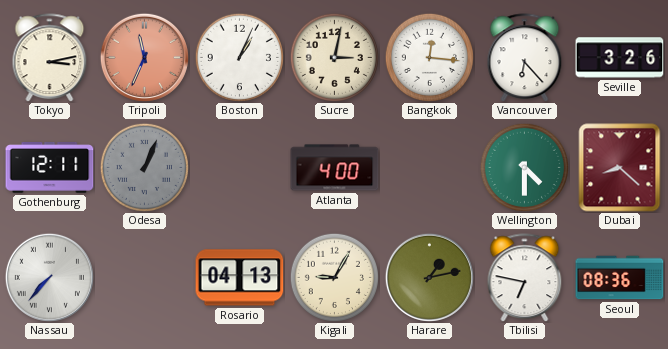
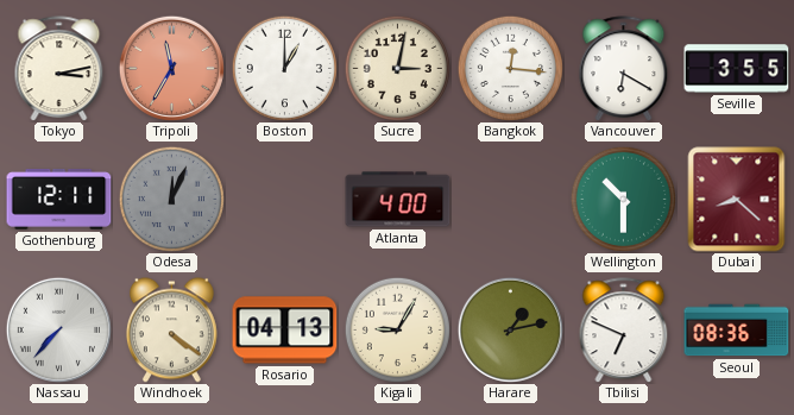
Tripoli: 11:34 -> 11:35
Boston: 1:04 -> 1:00
Vancouver: 6:23 -> 6:20
Seville: 3:26 -> 3:55
Odesa: 1:04 -> 12:04
Wellington: 4:30 -> 10:30
Windhoek: none -> 4:21
Tbilisi: 6:47 -> 6:49
